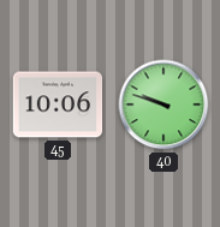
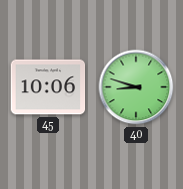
40: 9:48 -> 8:48
